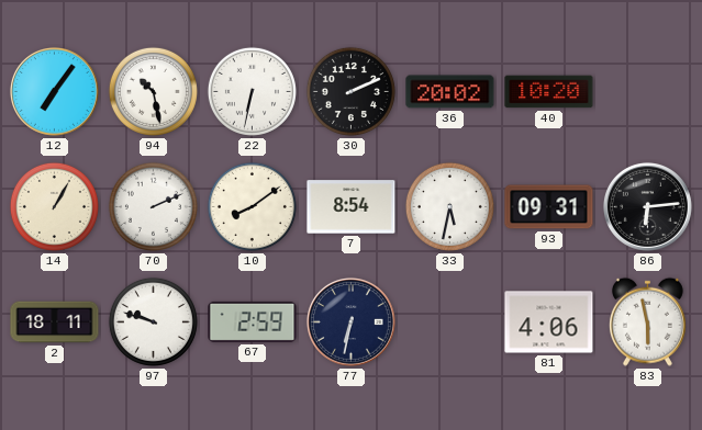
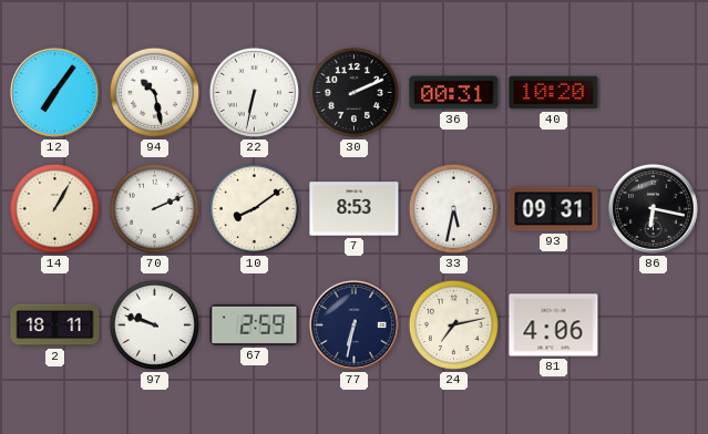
36: 20:02 -> 00:31
7: 8:54 -> 8:53
86: 6:14 -> 6:17
24: none -> 7:13
83: 5:58 -> none
